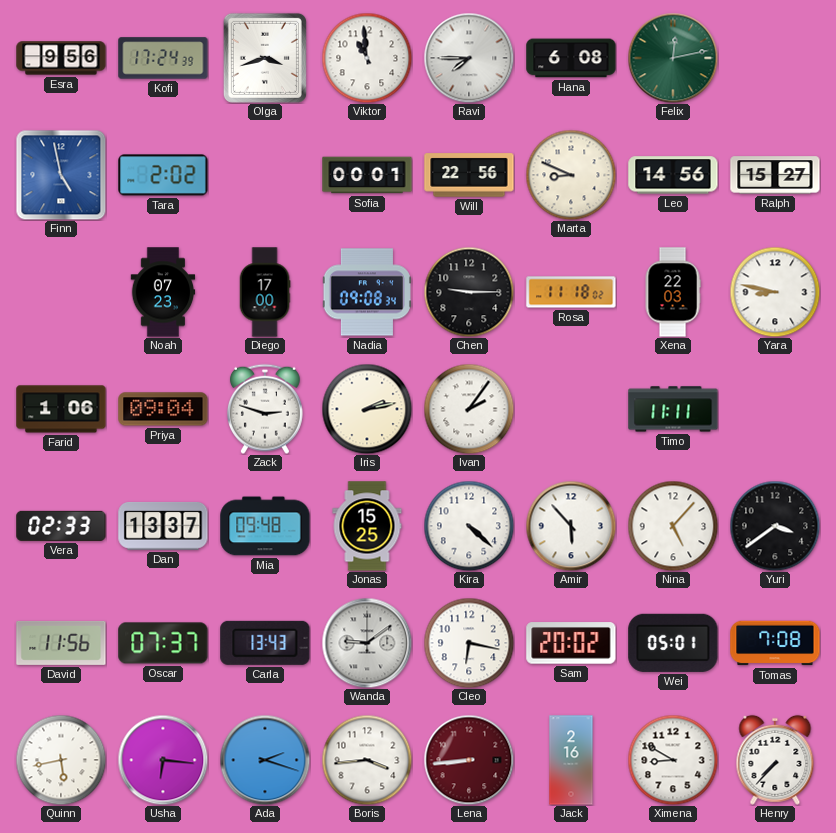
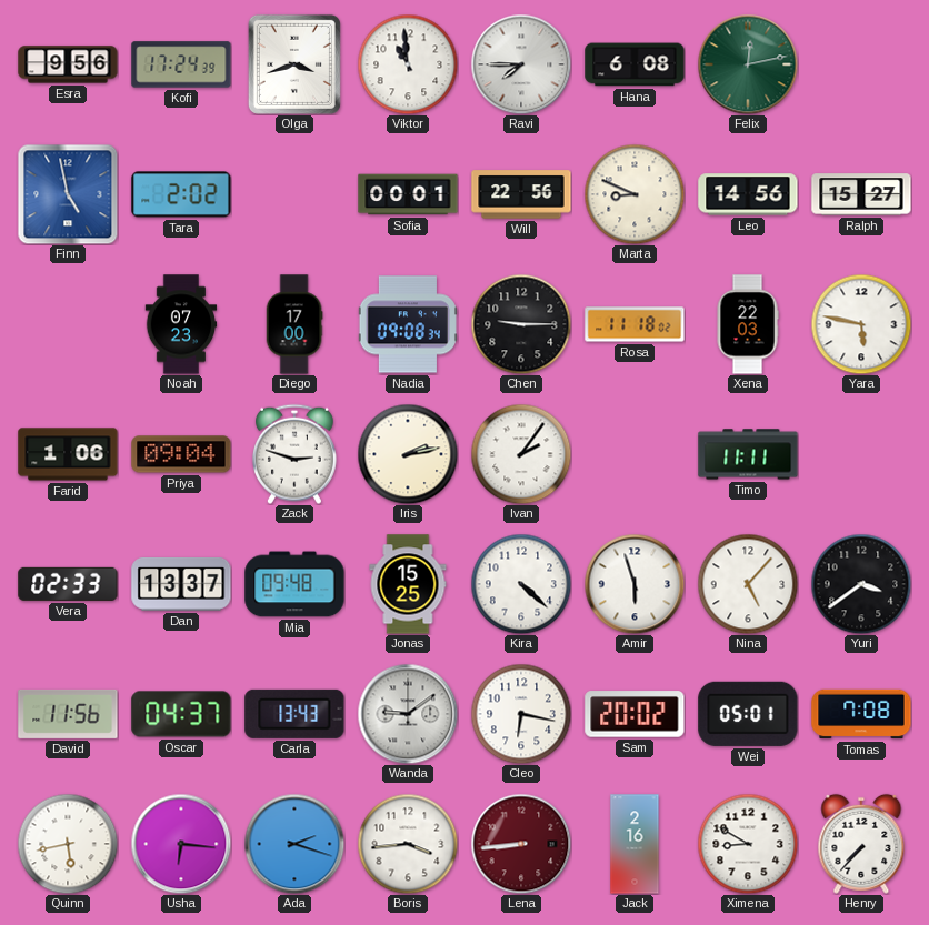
Yara: 8:47 -> 5:47
Amir: 5:53 -> 5:57
Oscar: 07:37 -> 04:37
